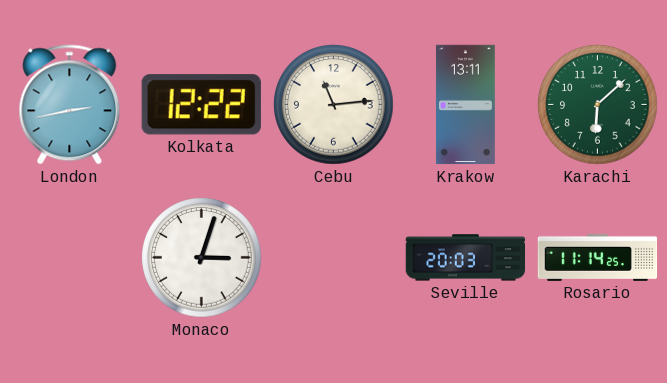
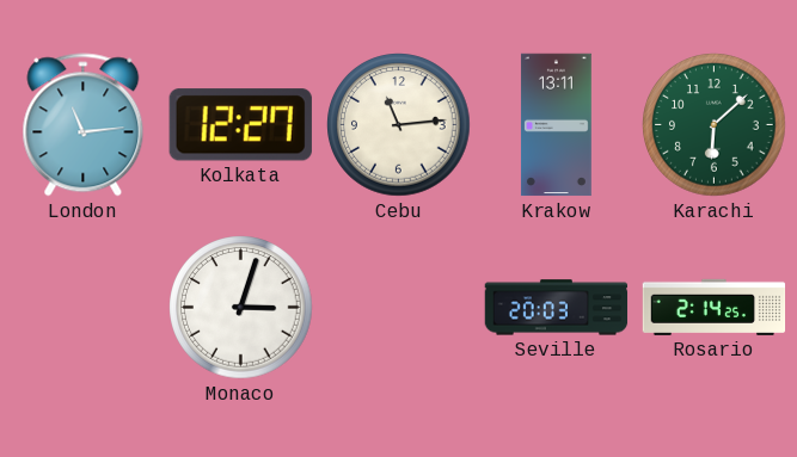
London: 2:43 -> 11:14
Kolkata: 12:22 -> 12:27
Rosario: 11:14 -> 2:14
